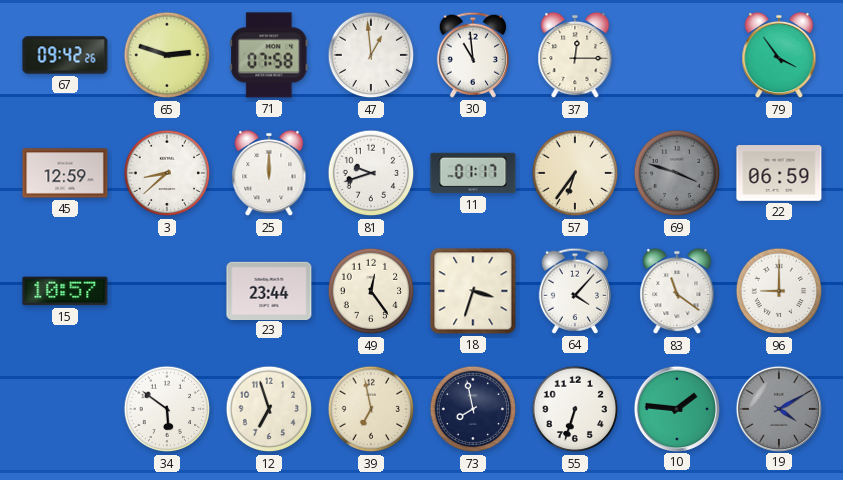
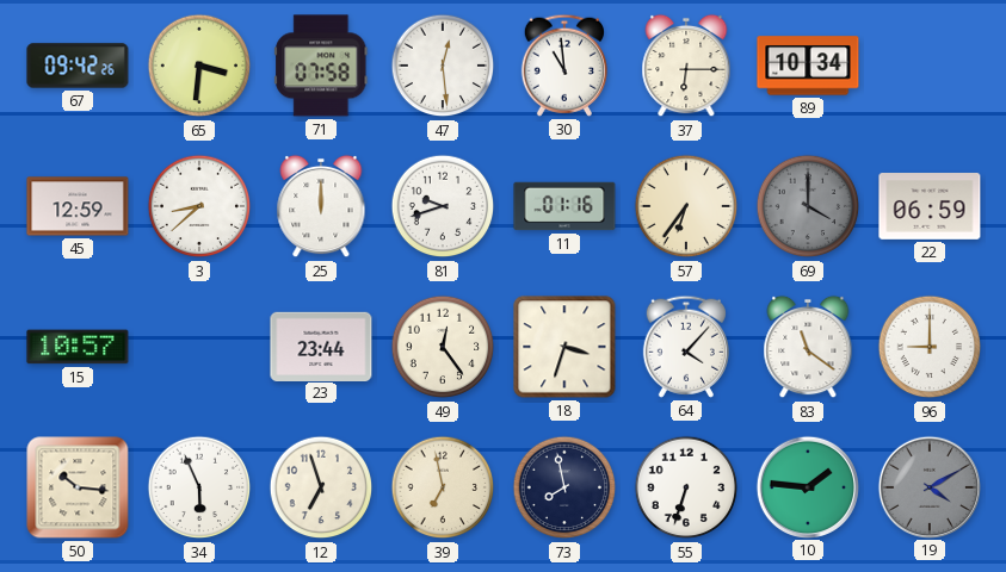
65: 2:48 -> 3:31
47: 12:59 -> 12:29
37: 12:15 -> 6:15
89: none -> 10:34
79: 3:54 -> none
11: 01:17 -> 01:16
69: 3:48 -> 4:00
50: none -> 10:16
34: 5:51 -> 5:56
